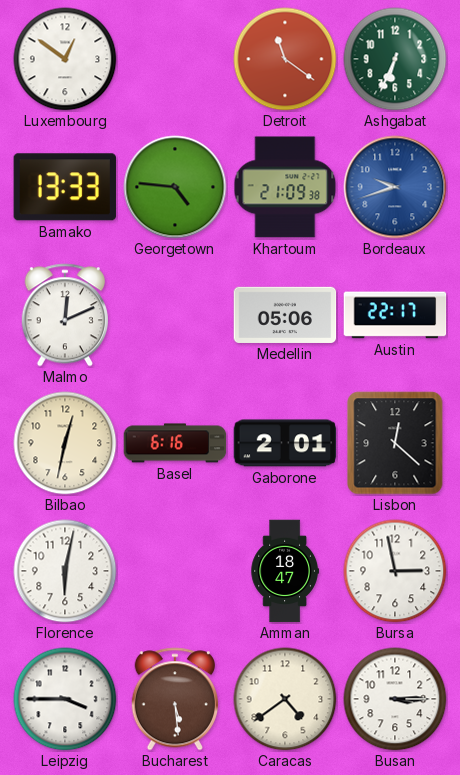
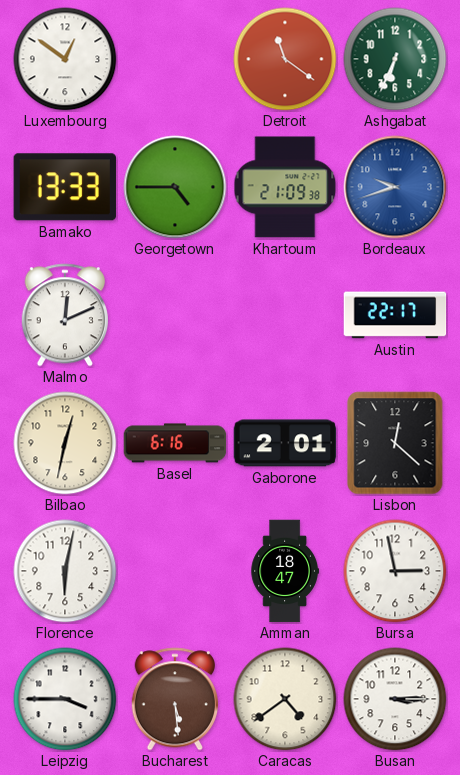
Georgetown: 4:46 -> 4:45
Medellin: 05:06 -> none
